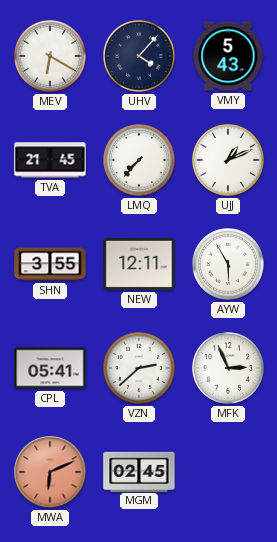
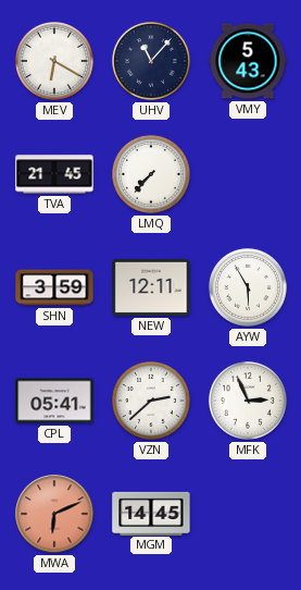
UHV: 4:07 -> 11:07
UJJ: 1:11 -> none
SHN: 3:55 -> 3:59
MGM: 02:45 -> 14:45
